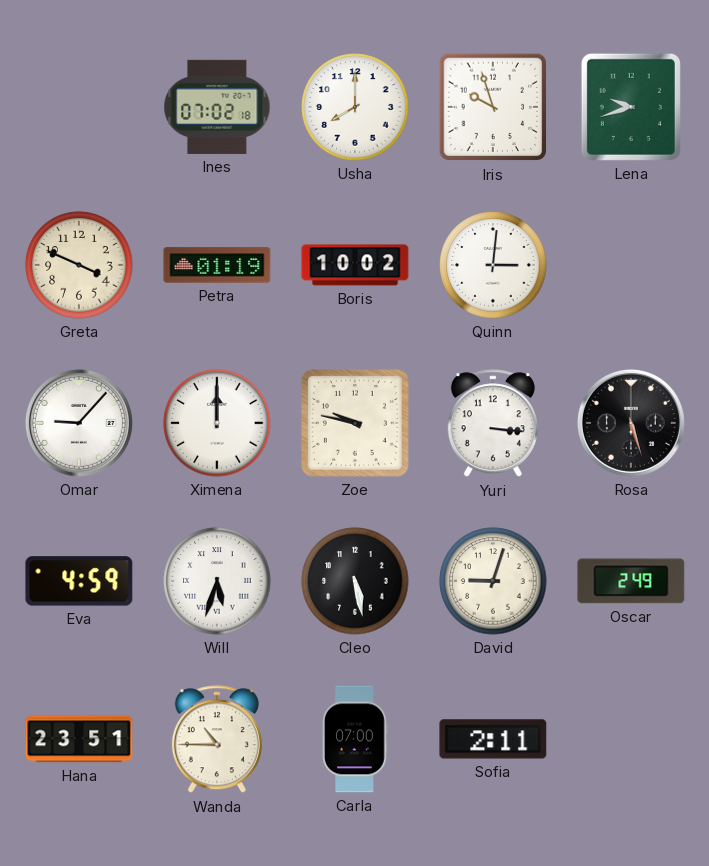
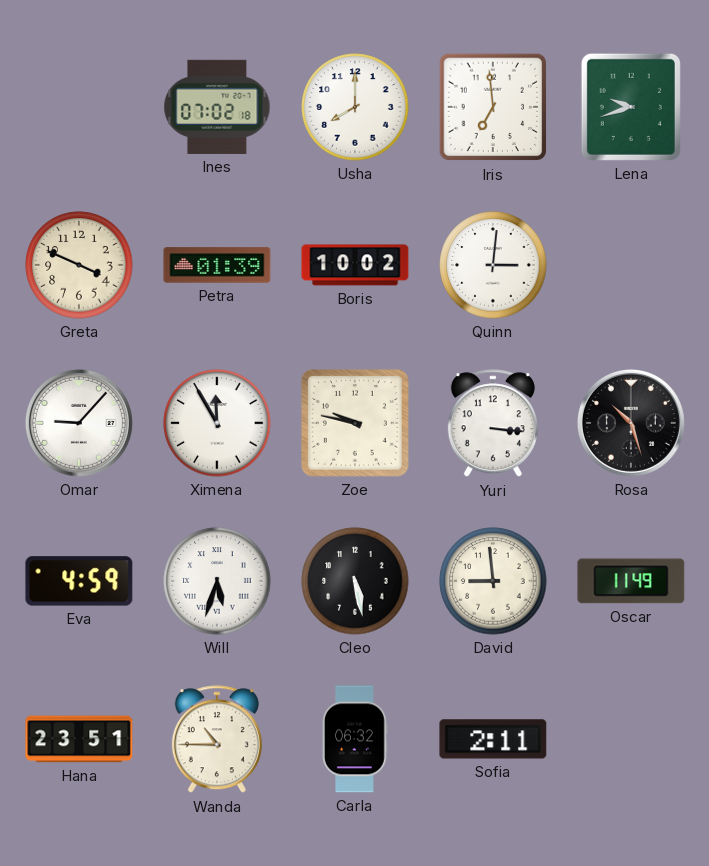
Iris: 9:57 -> 6:59
Petra: 01:19 -> 01:39
Ximena: 12:00 -> 11:55
Rosa: 5:27 -> 10:27
David: 9:03 -> 8:59
Oscar: 2:49 -> 11:49
Carla: 07:00 -> 06:32
